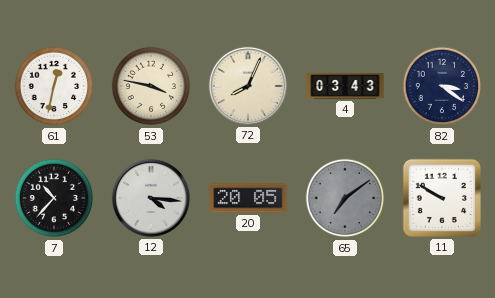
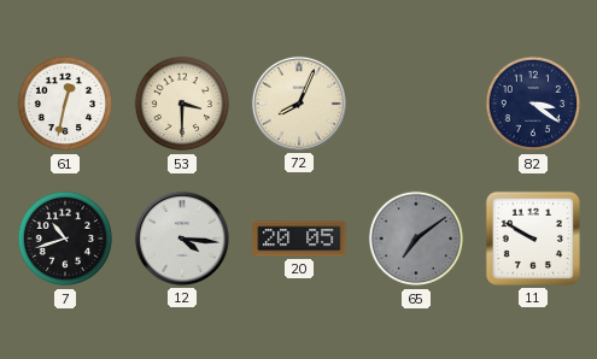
53: 3:47 -> 3:30
4: 03:43 -> none
7: 10:37 -> 10:42
